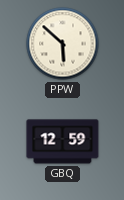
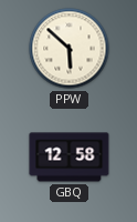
GBQ: 12:59 -> 12:58
